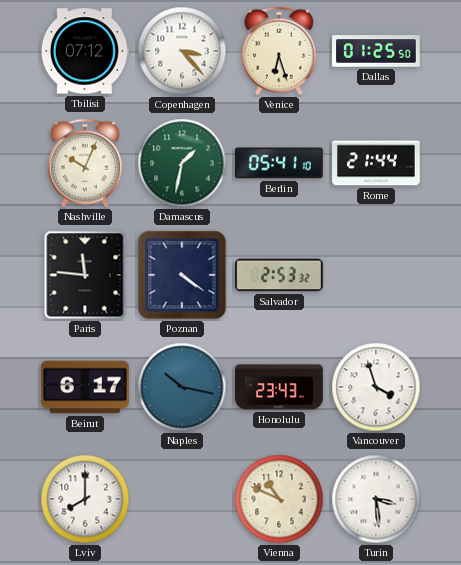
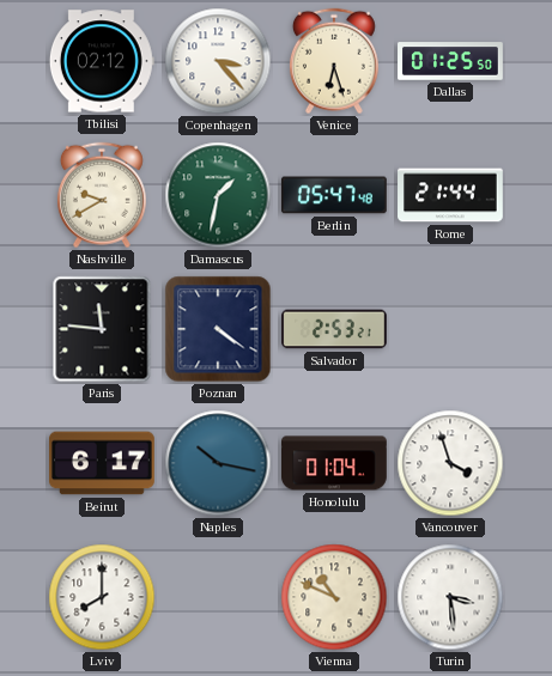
Tbilisi: 07:12 -> 02:12
Nashville: 10:04 -> 9:40
Berlin: 05:41 -> 05:47
Salvador: 2:53:32 -> 2:53:21
Honolulu: 23:43 -> 01:04
